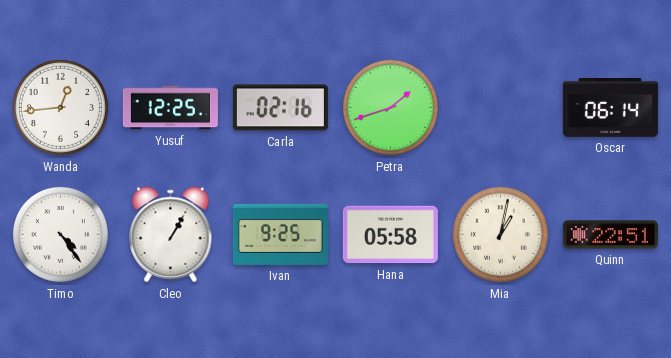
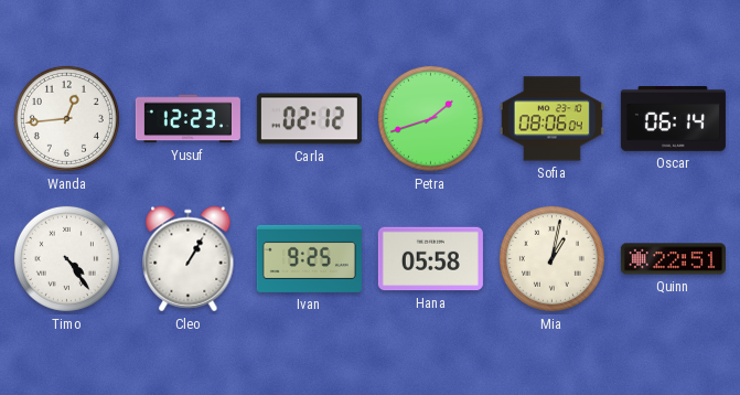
Yusuf: 12:25 -> 12:23
Carla: 02:16 -> 02:12
Sofia: none -> 08:06
